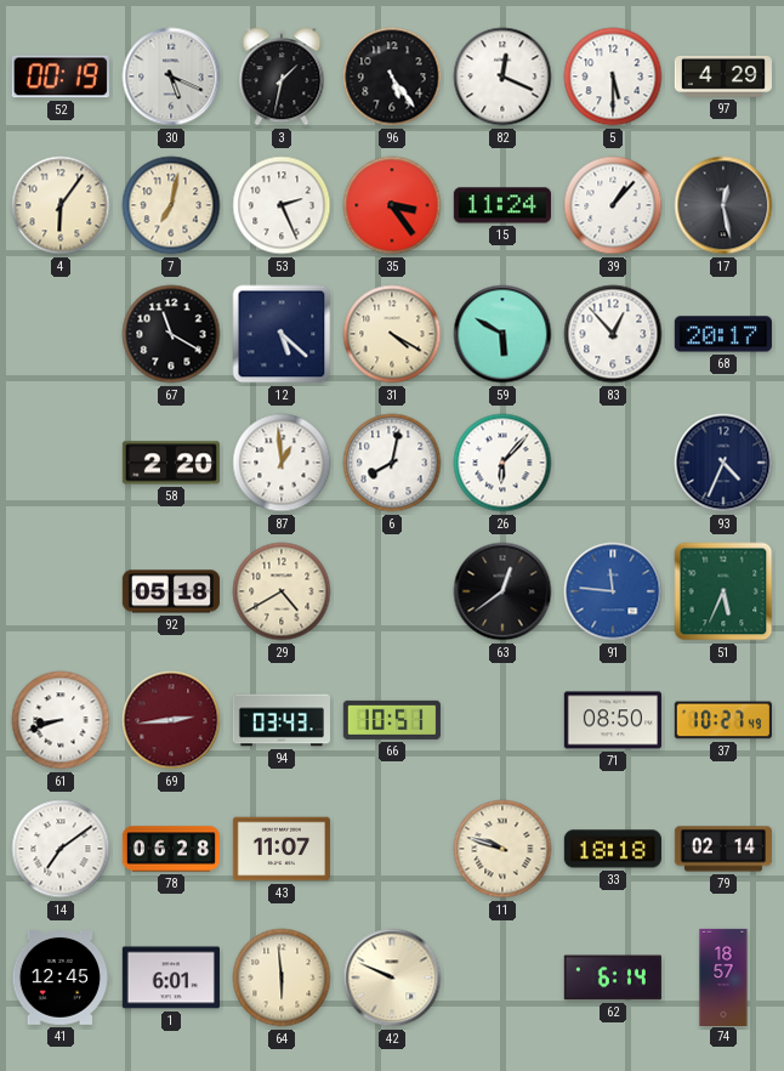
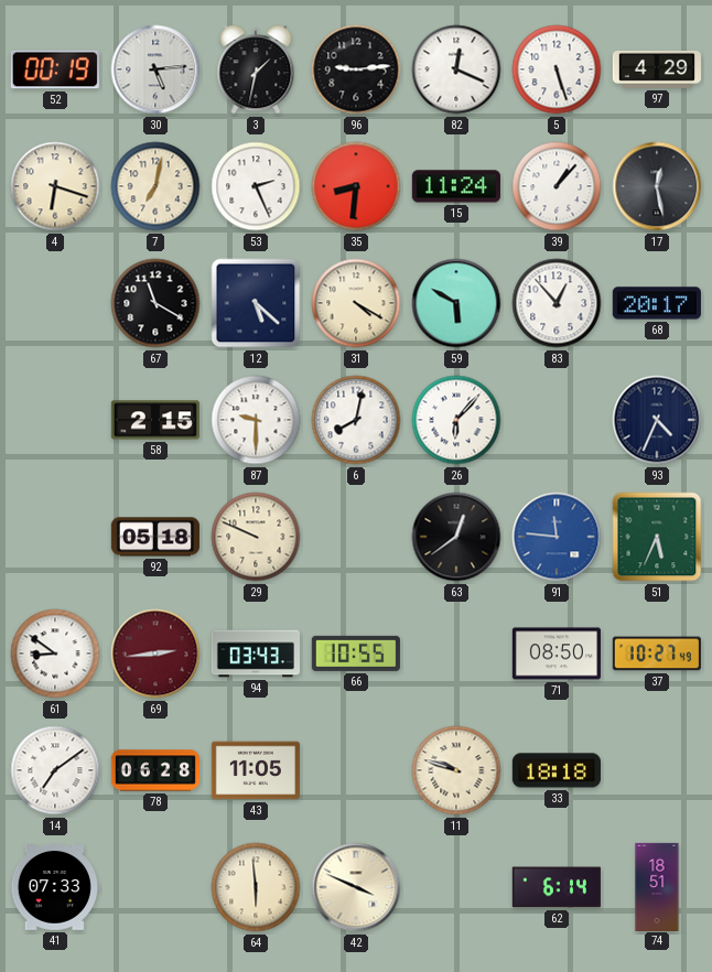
30: 5:19 -> 5:14
96: 5:24 -> 9:14
5: 5:30 -> 5:27
4: 6:06 -> 6:18
35: 3:24 -> 8:31
58: 2:20 -> 2:15
87: 12:59 -> 9:30
29: 4:40 -> 9:49
61: 8:42 -> 8:51
66: 10:51 -> 10:55
43: 11:07 -> 11:05
79: 02:14 -> none
41: 12:45 -> 07:33
1: 6:01 -> none
42: 9:49 -> 3:49
74: 18:57 -> 18:51
